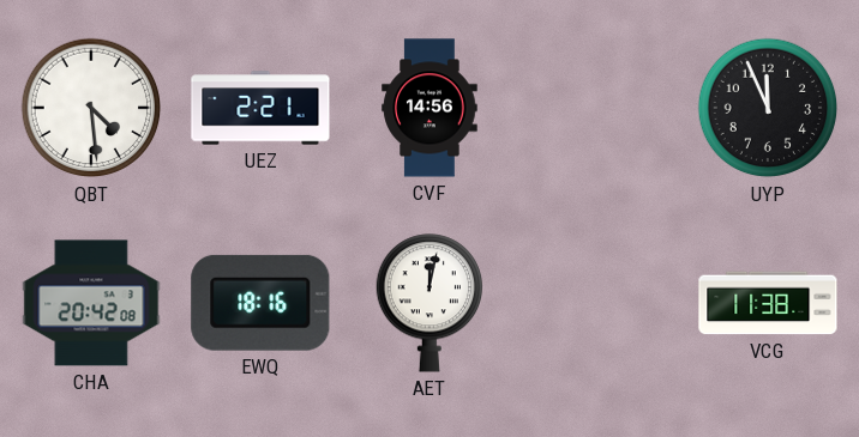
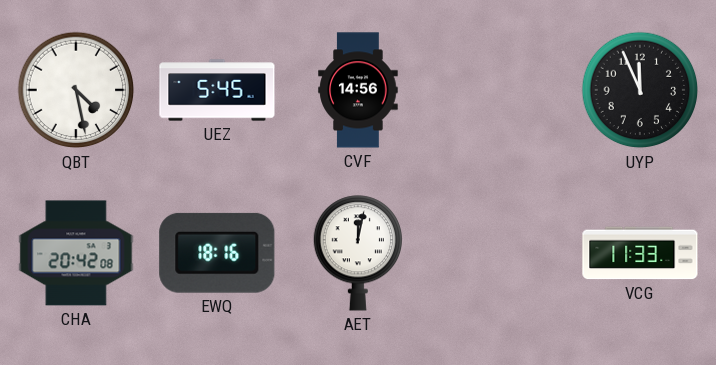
QBT: 4:29 -> 4:28
UEZ: 2:21 -> 5:45
VCG: 11:38 -> 11:33
